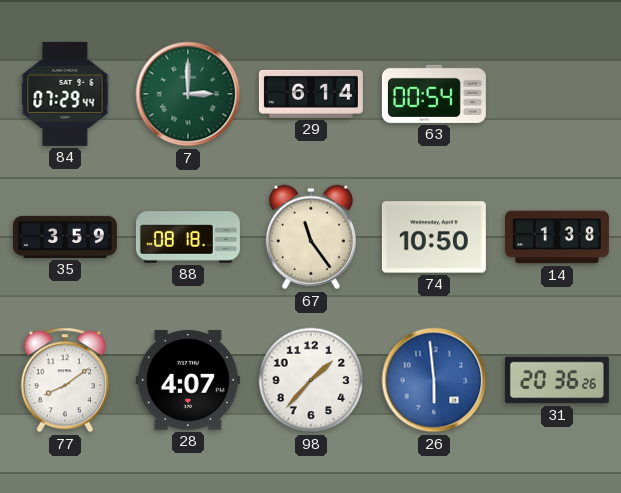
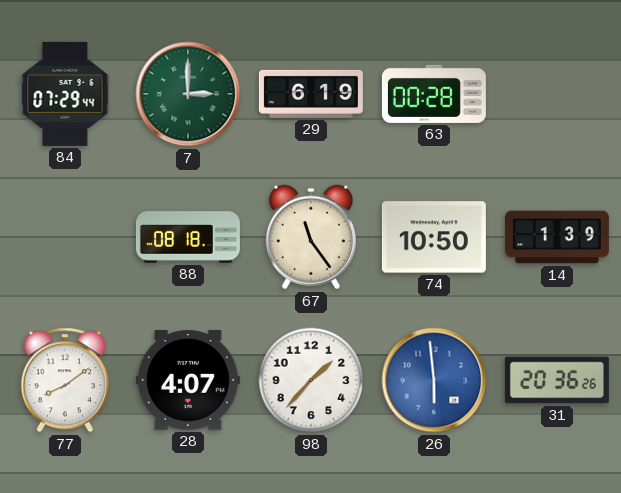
29: 6:14 -> 6:19
63: 00:54 -> 00:28
35: 3:59 -> none
14: 1:38 -> 1:39
